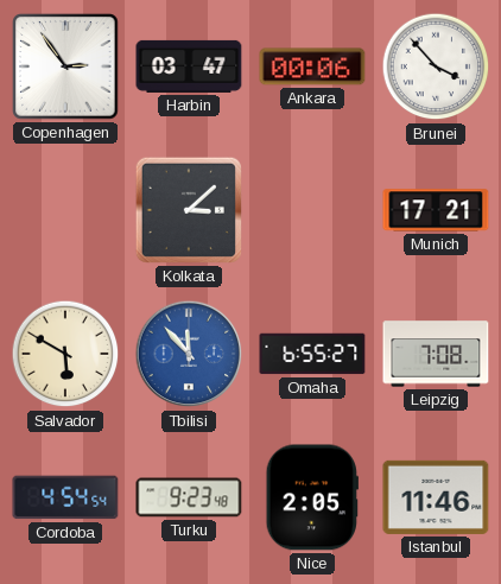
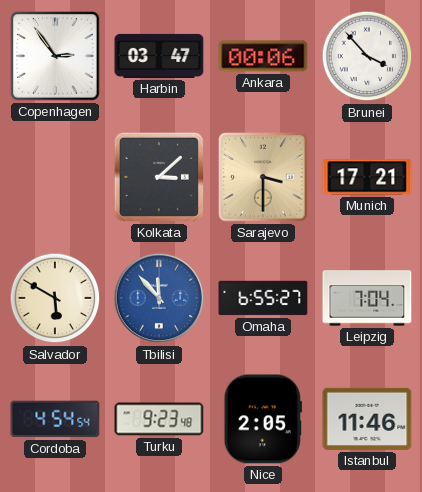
Sarajevo: none -> 3:30
Leipzig: 7:08 -> 7:04
